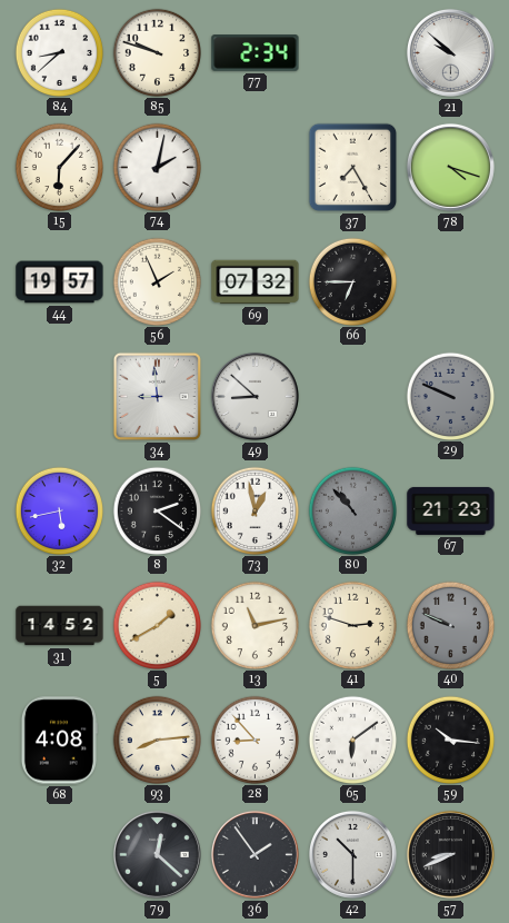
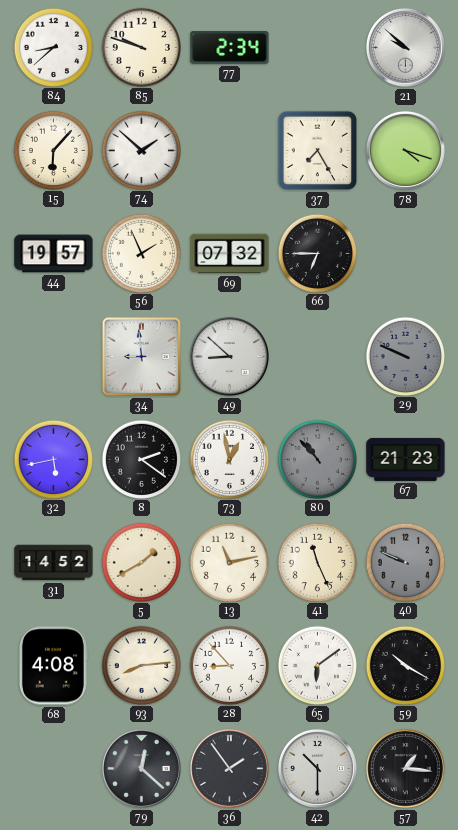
74: 2:02 -> 1:52
41: 2:48 -> 11:26
59: 10:16 -> 10:20
57: 8:41 -> 1:16
